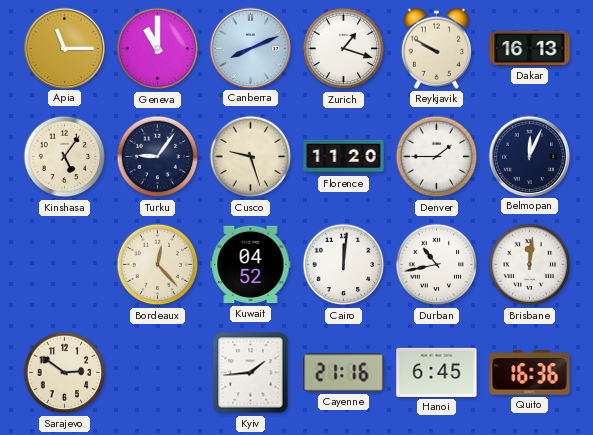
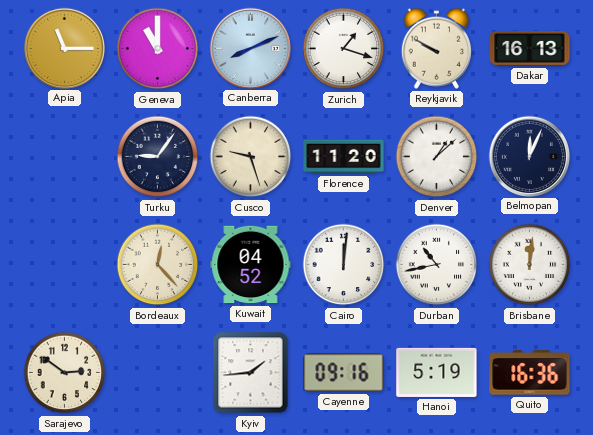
Kinshasa: 5:06 -> none
Denver: 1:45 -> 1:08
Cayenne: 21:16 -> 09:16
Hanoi: 6:45 -> 5:19
